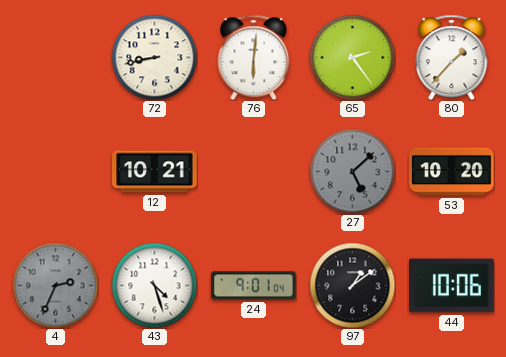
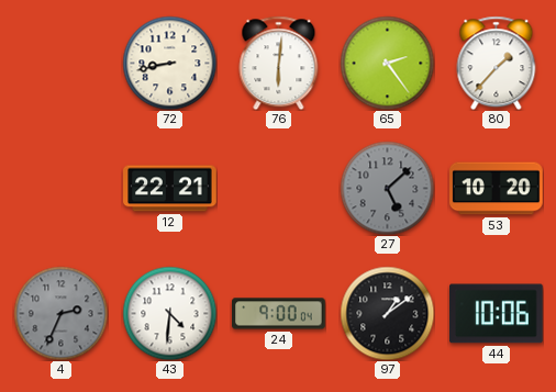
12: 10:21 -> 22:21
43: 4:27 -> 4:31
24: 9:01 -> 9:00
